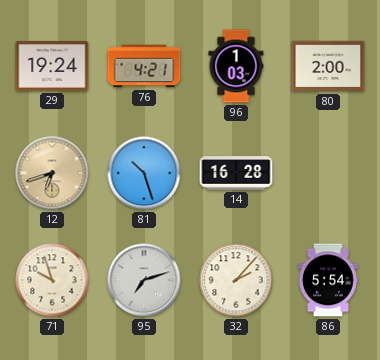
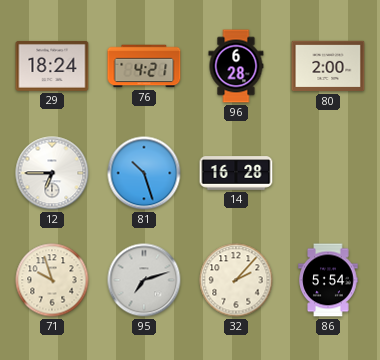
29: 19:24 -> 18:24
96: 1:03 -> 6:28
12: 6:42 -> 6:45
12 dial: champagne -> white
